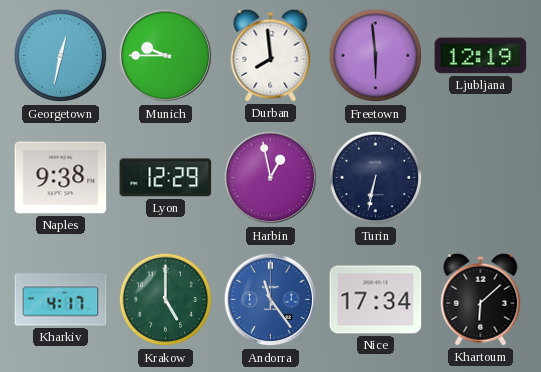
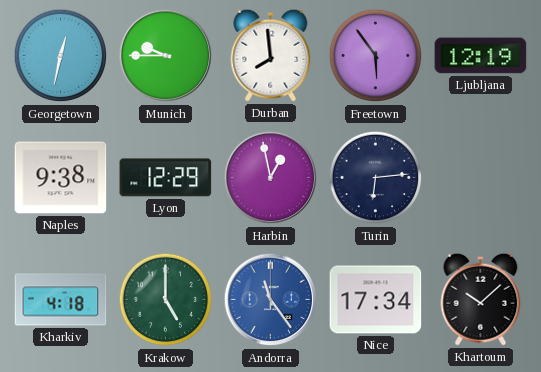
Freetown: 5:59 -> 5:54
Turin: 6:32 -> 6:14
Kharkiv: 4:17 -> 4:18
Khartoum: 6:08 -> 10:08
